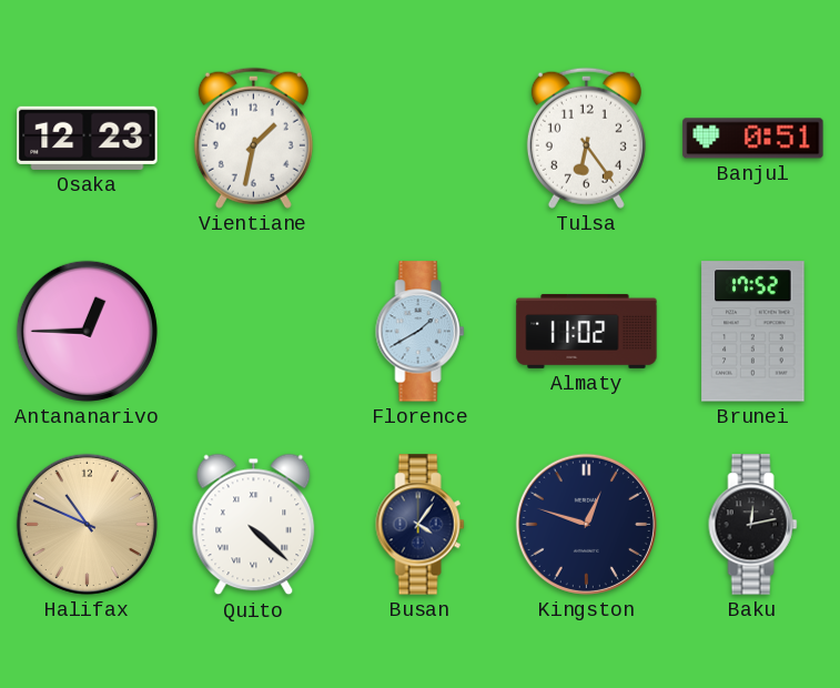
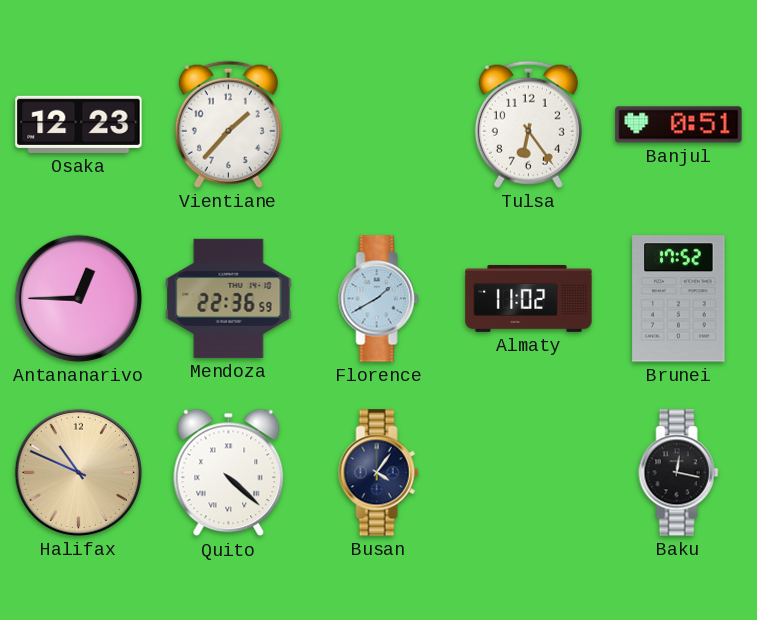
Vientiane: 1:32 -> 1:37
Mendoza: none -> 22:36
Kingston: 12:48 -> none
Baku: 12:13 -> 12:17
